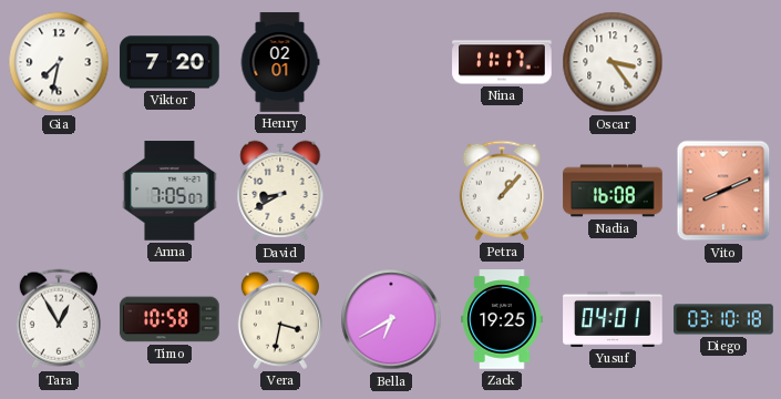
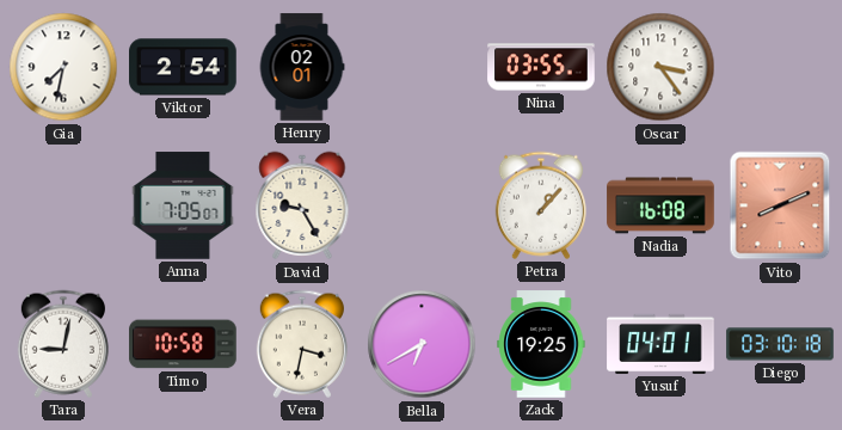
Viktor: 7:20 -> 2:54
Nina: 11:17 -> 03:55
David: 8:40 -> 9:25
Tara: 12:55 -> 9:02
